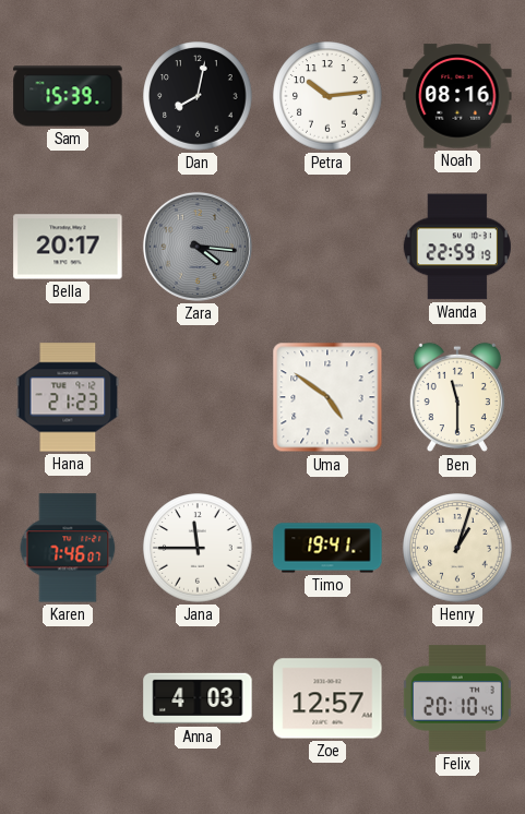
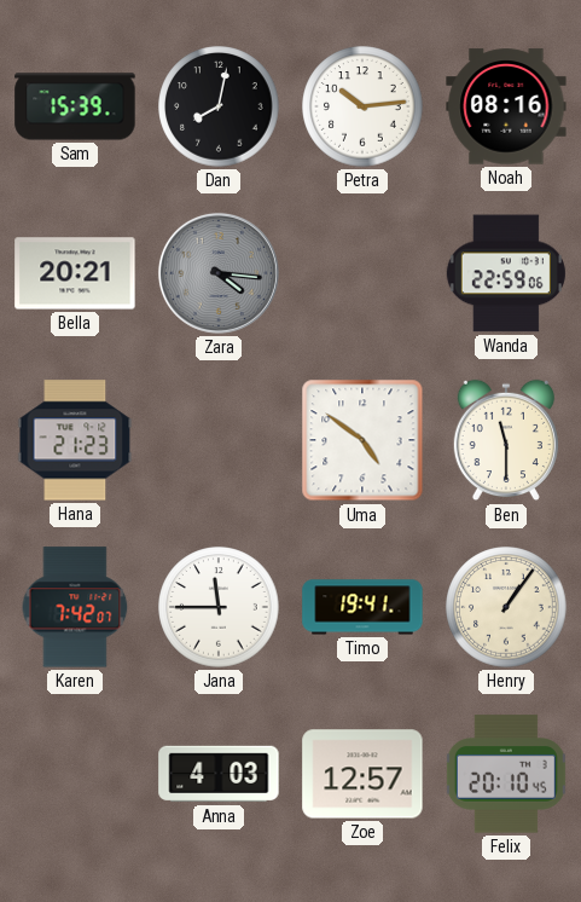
Bella: 20:17 -> 20:21
Wanda: 22:59:19 -> 22:59:06
Karen: 7:46 -> 7:42
Henry: 1:03 -> 1:06
